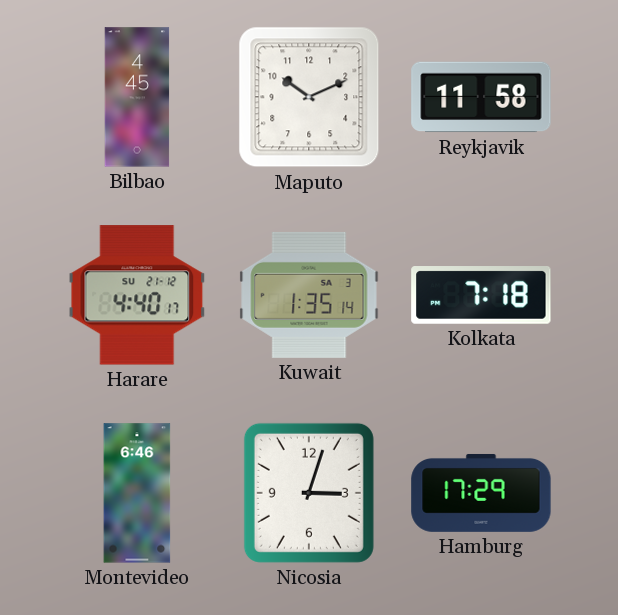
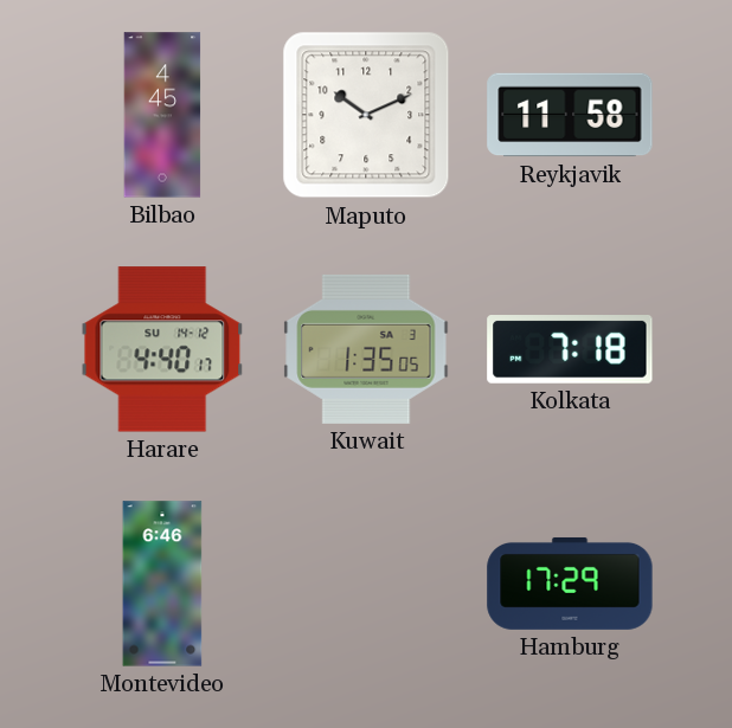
Harare date: SU 21-12 -> SU 14-12
Kuwait: 1:35:14 -> 1:35:05
Nicosia: 3:03 -> none
